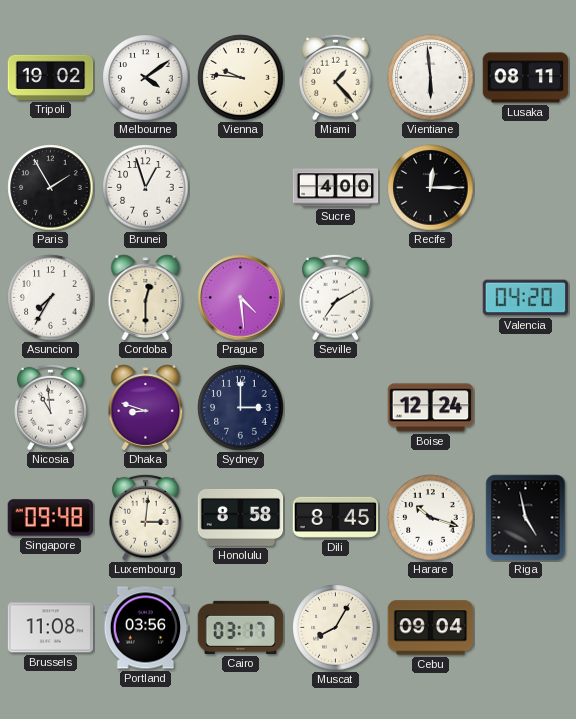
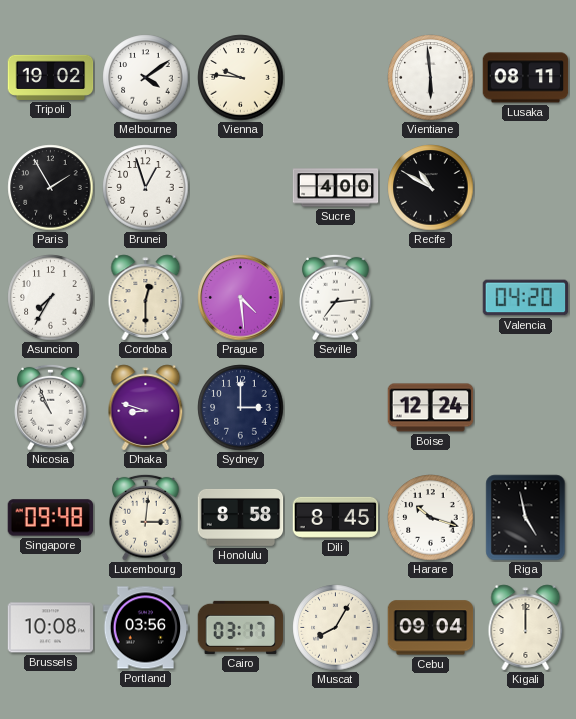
Miami: 1:23 -> none
Recife: 12:15 -> 10:50
Seville: 7:10 -> 7:14
Nicosia: 10:59 -> 10:56
Brussels: 11:08 -> 10:08
Kigali: none -> 12:00
